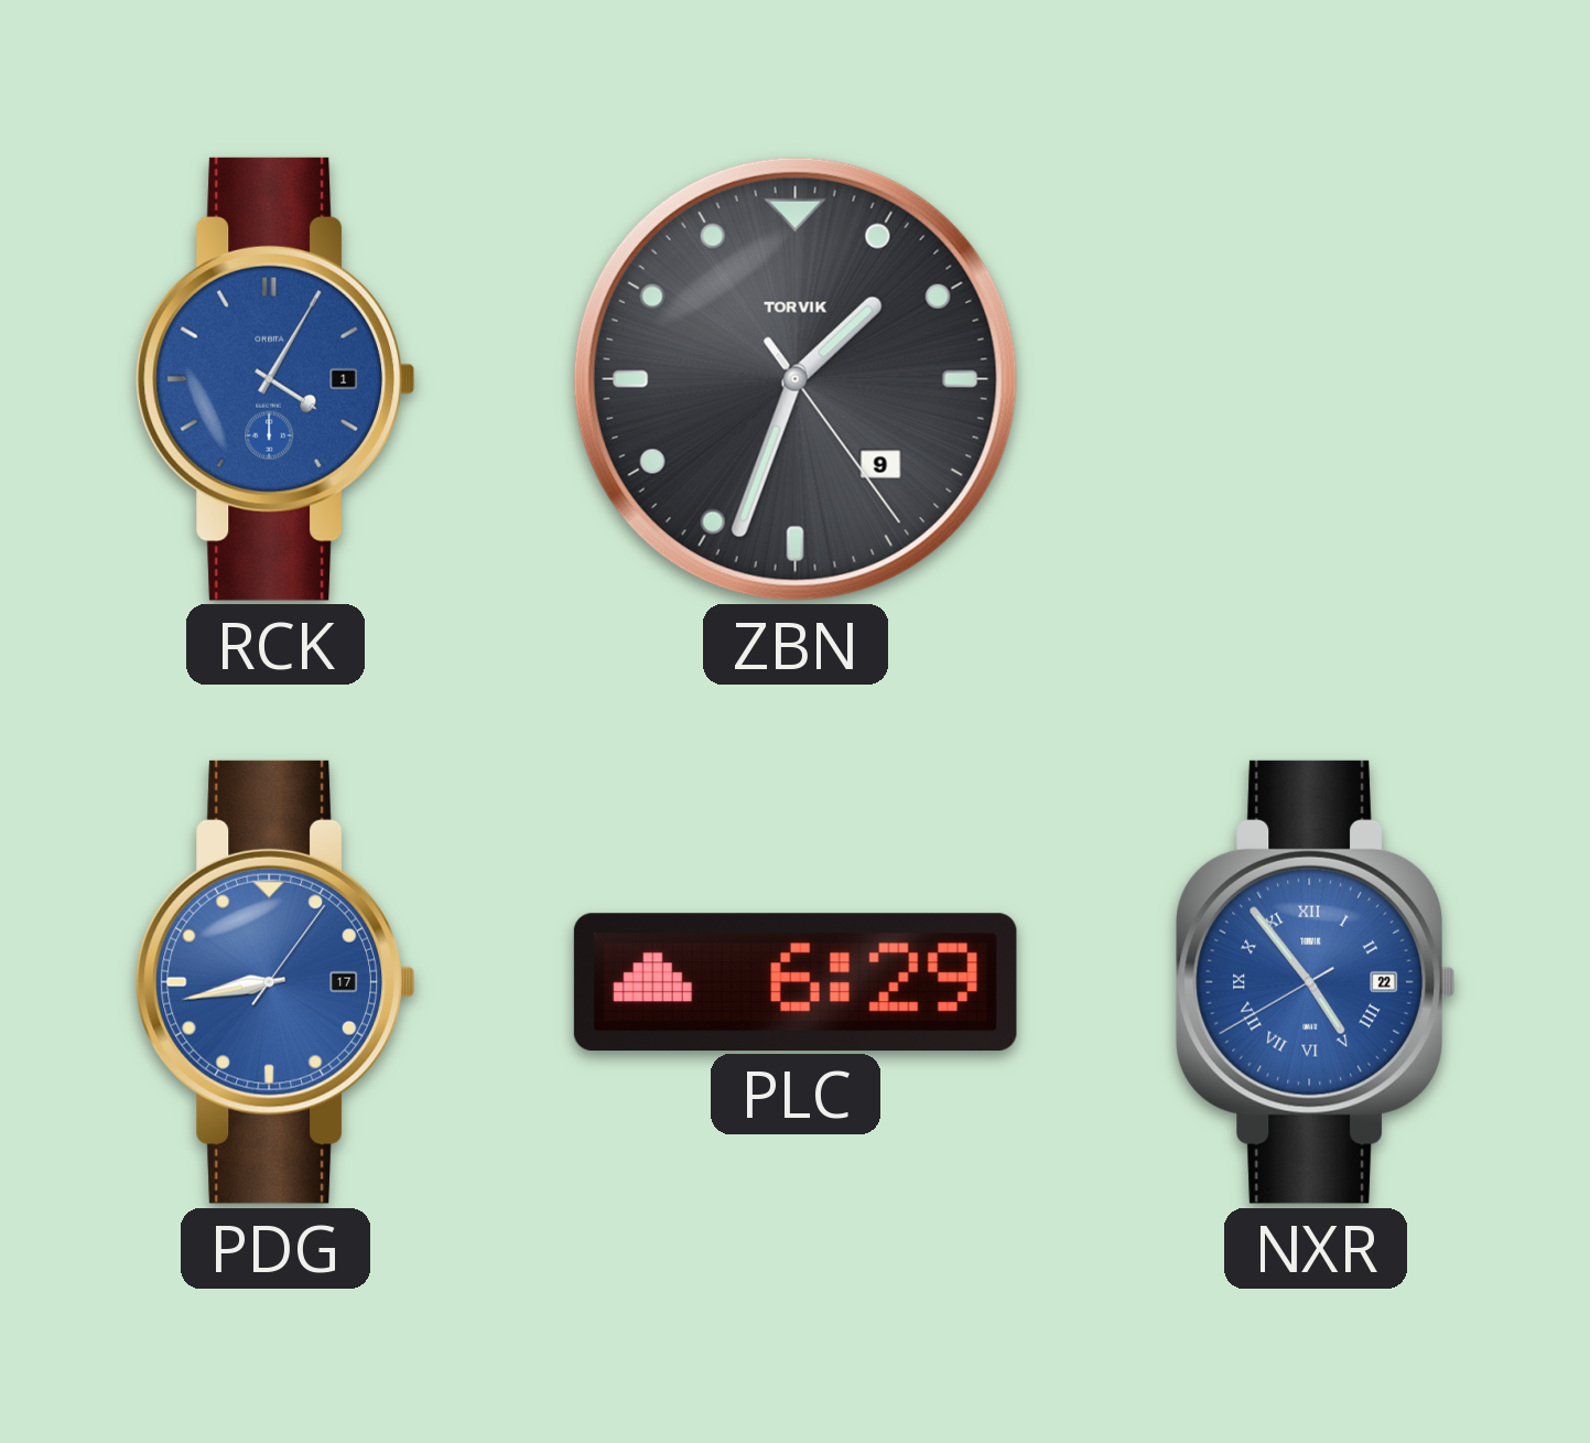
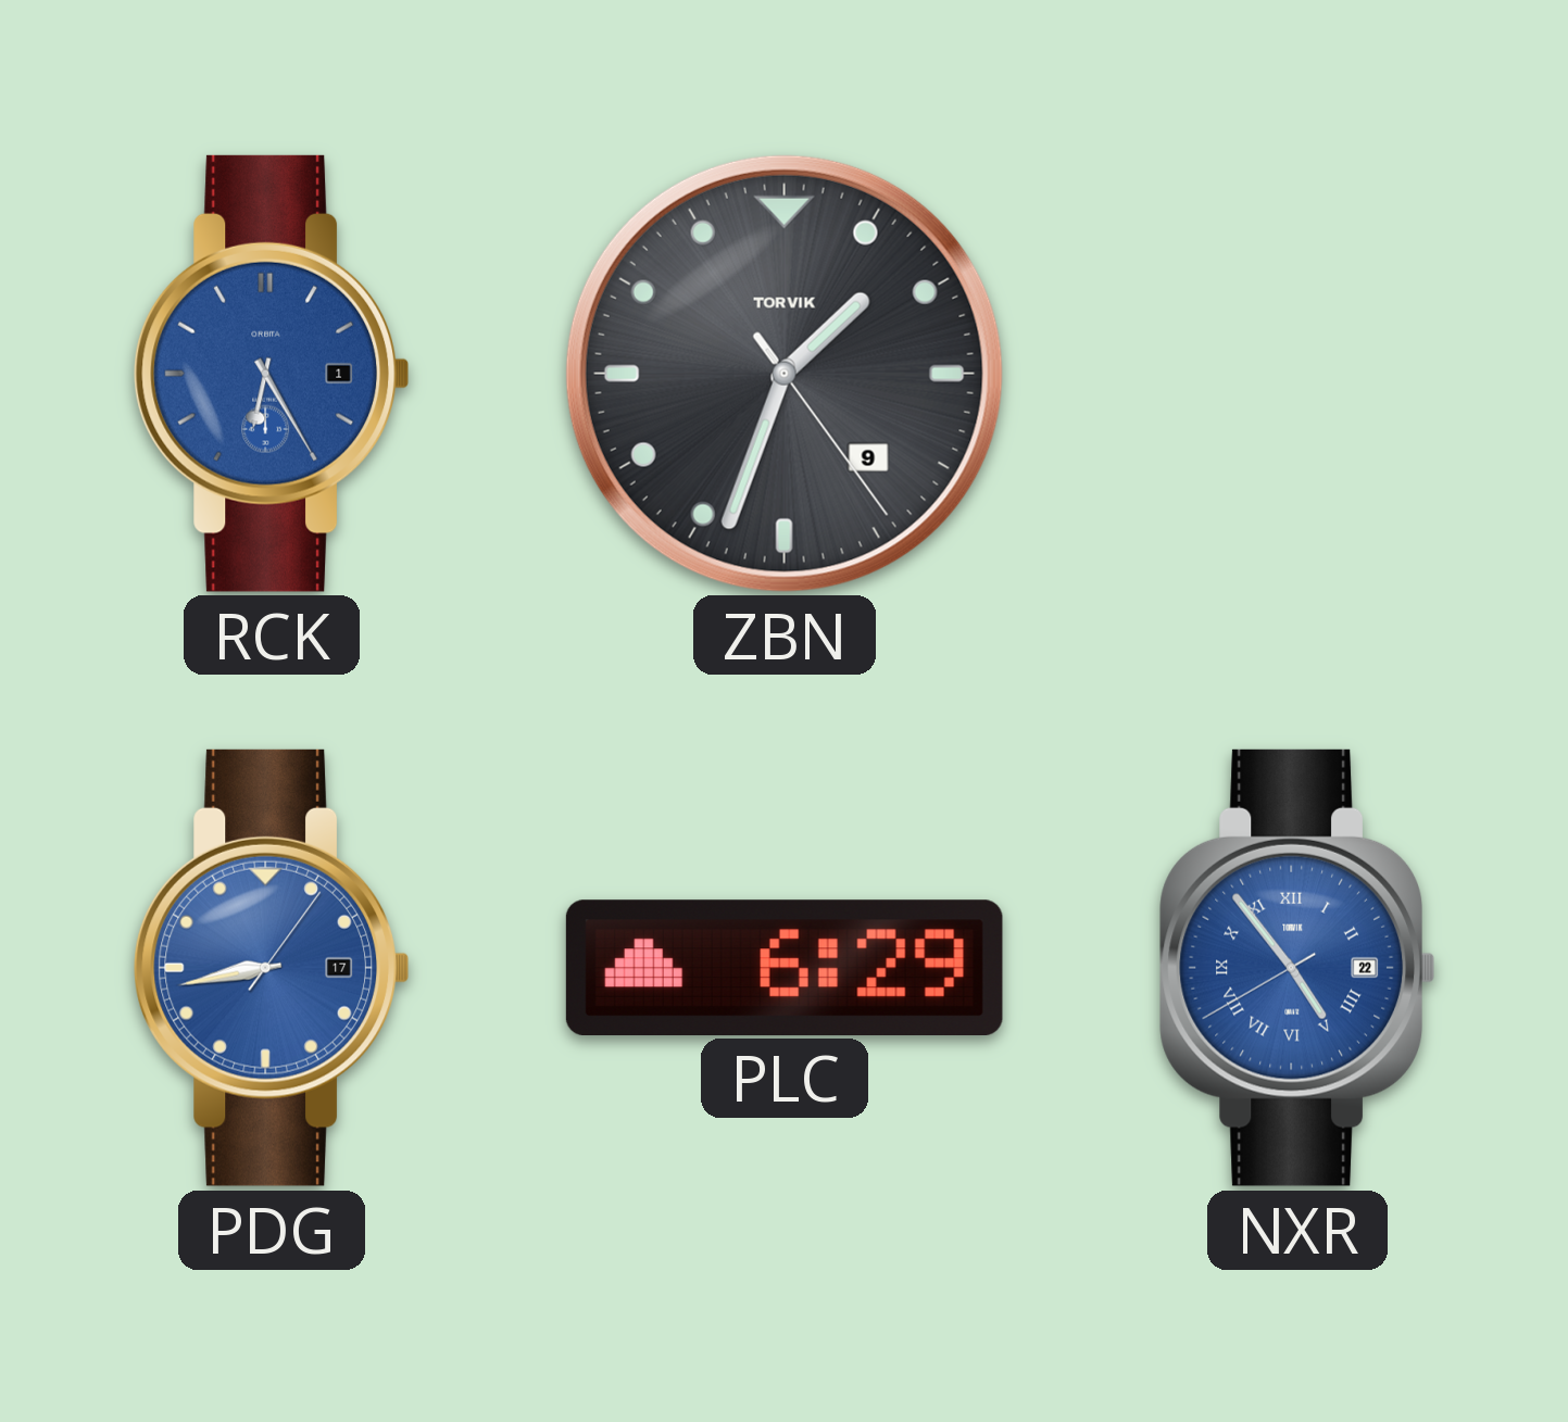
RCK: 4:05 -> 6:25
